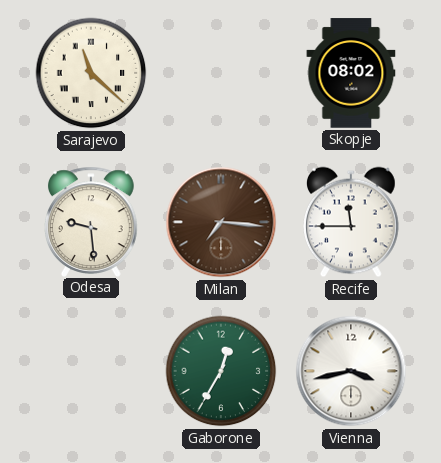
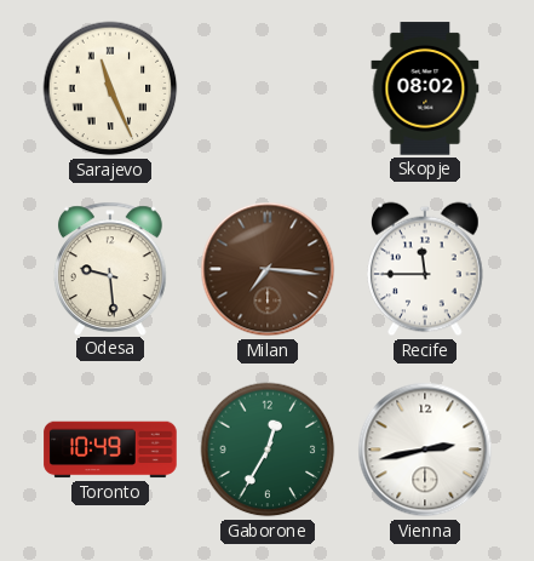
Sarajevo: 11:22 -> 11:26
Toronto: none -> 10:49
Vienna: 3:43 -> 2:43
